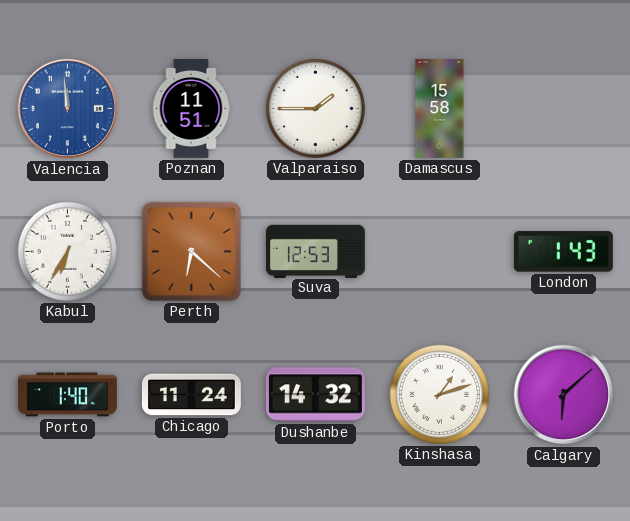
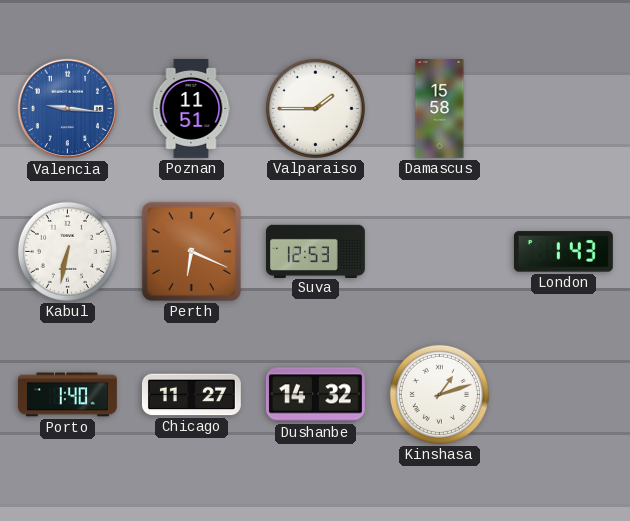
Valencia: 11:59 -> 9:16
Kabul: 6:35 -> 6:32
Perth: 6:22 -> 6:19
Chicago: 11:24 -> 11:27
Calgary: 6:08 -> none
